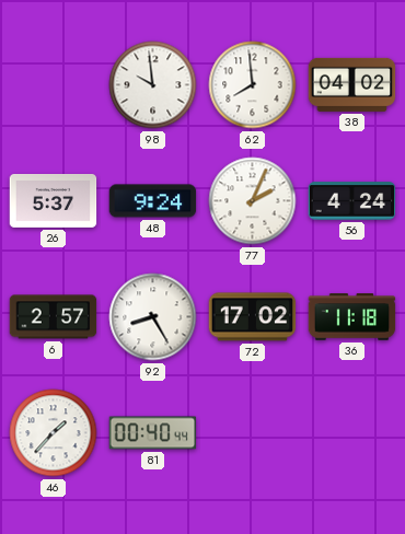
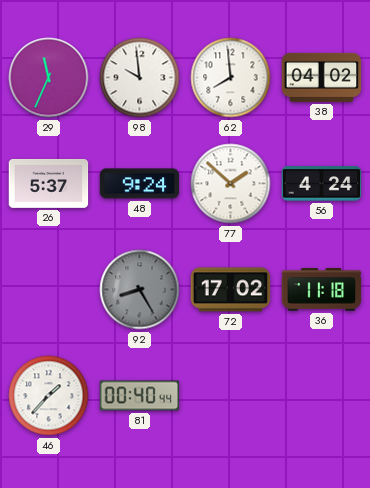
29: none -> 11:34
77: 2:04 -> 1:52
6: 2:57 -> none
92 dial: white -> grey
